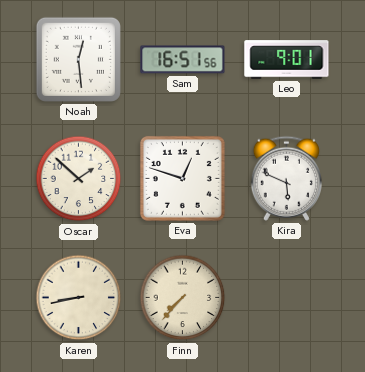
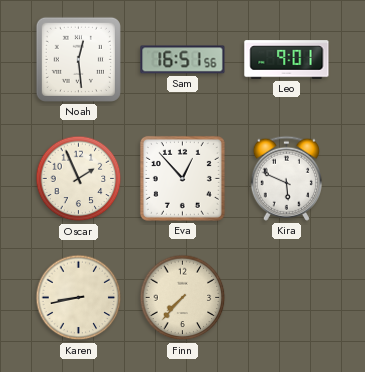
Oscar: 1:52 -> 1:56
Eva: 12:48 -> 12:53
